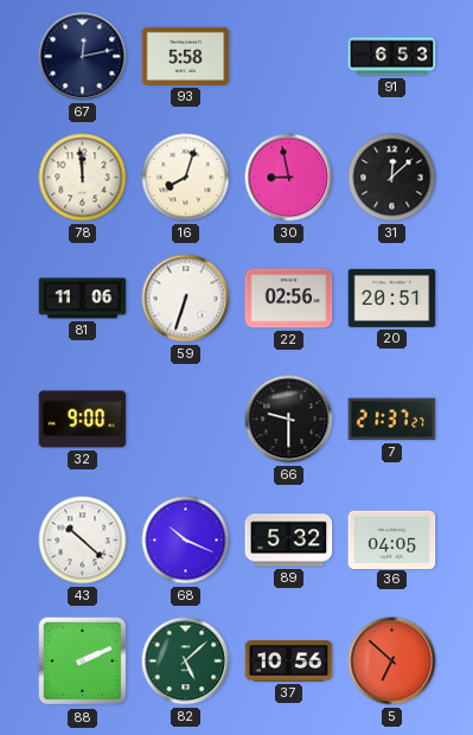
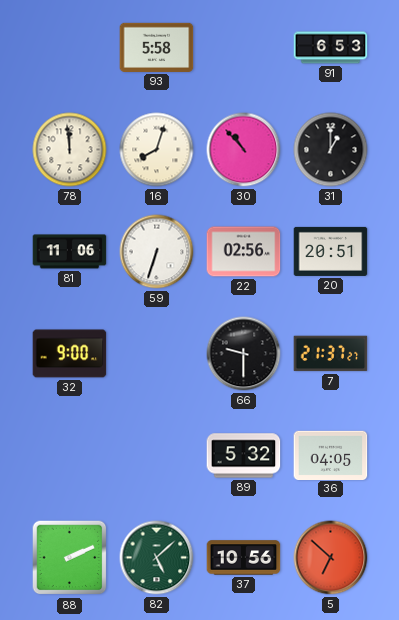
67: 12:13 -> none
30: 8:58 -> 10:53
31: 12:08 -> 1:00
43: 10:22 -> none
68: 10:19 -> none
